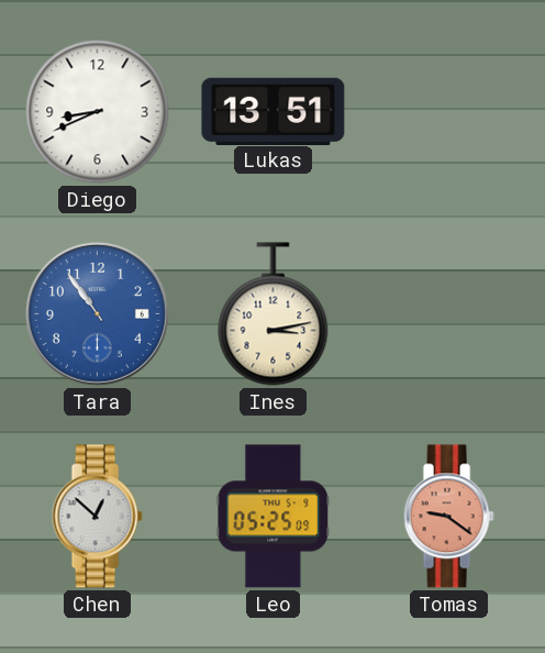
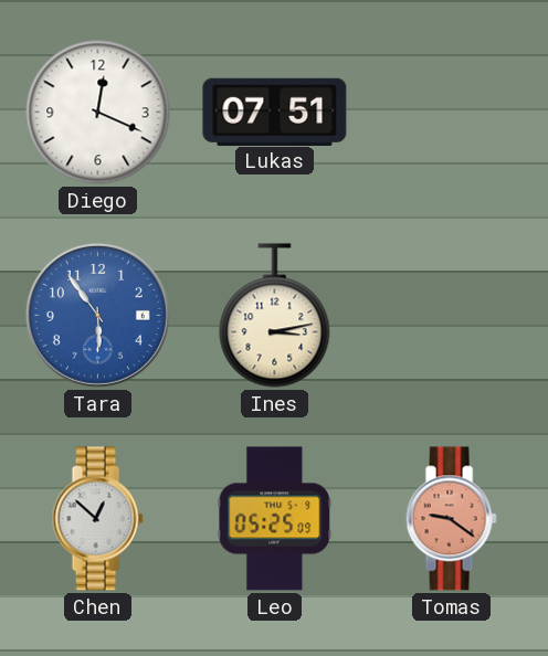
Diego: 8:41 -> 12:19
Lukas: 13:51 -> 07:51
Tara: 10:54 -> 5:54
